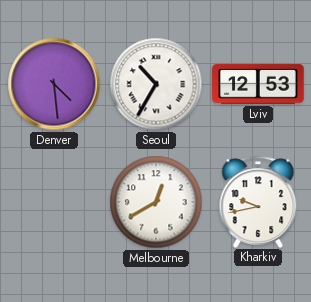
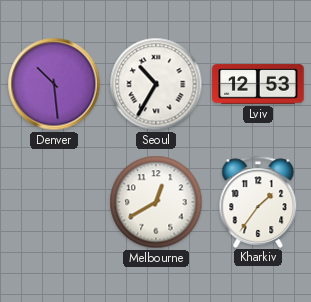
Denver: 4:29 -> 10:29
Kharkiv: 9:43 -> 1:36
